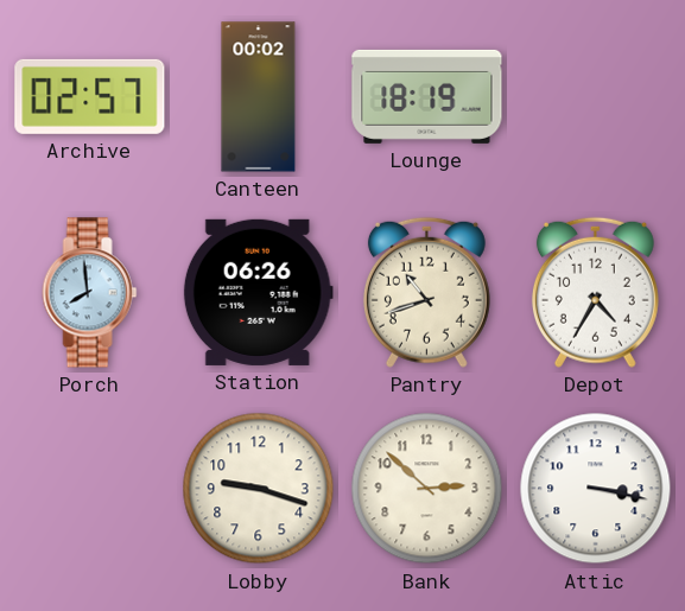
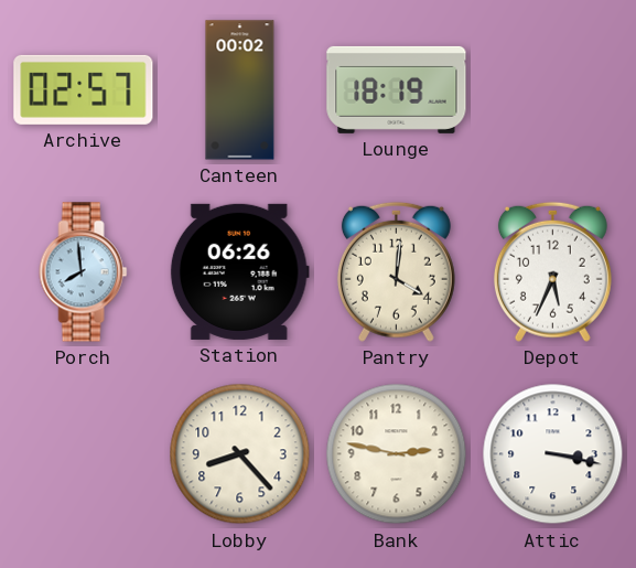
Pantry: 10:42 -> 4:01
Depot: 4:35 -> 5:34
Lobby: 9:18 -> 8:23
Bank: 2:52 -> 2:47
